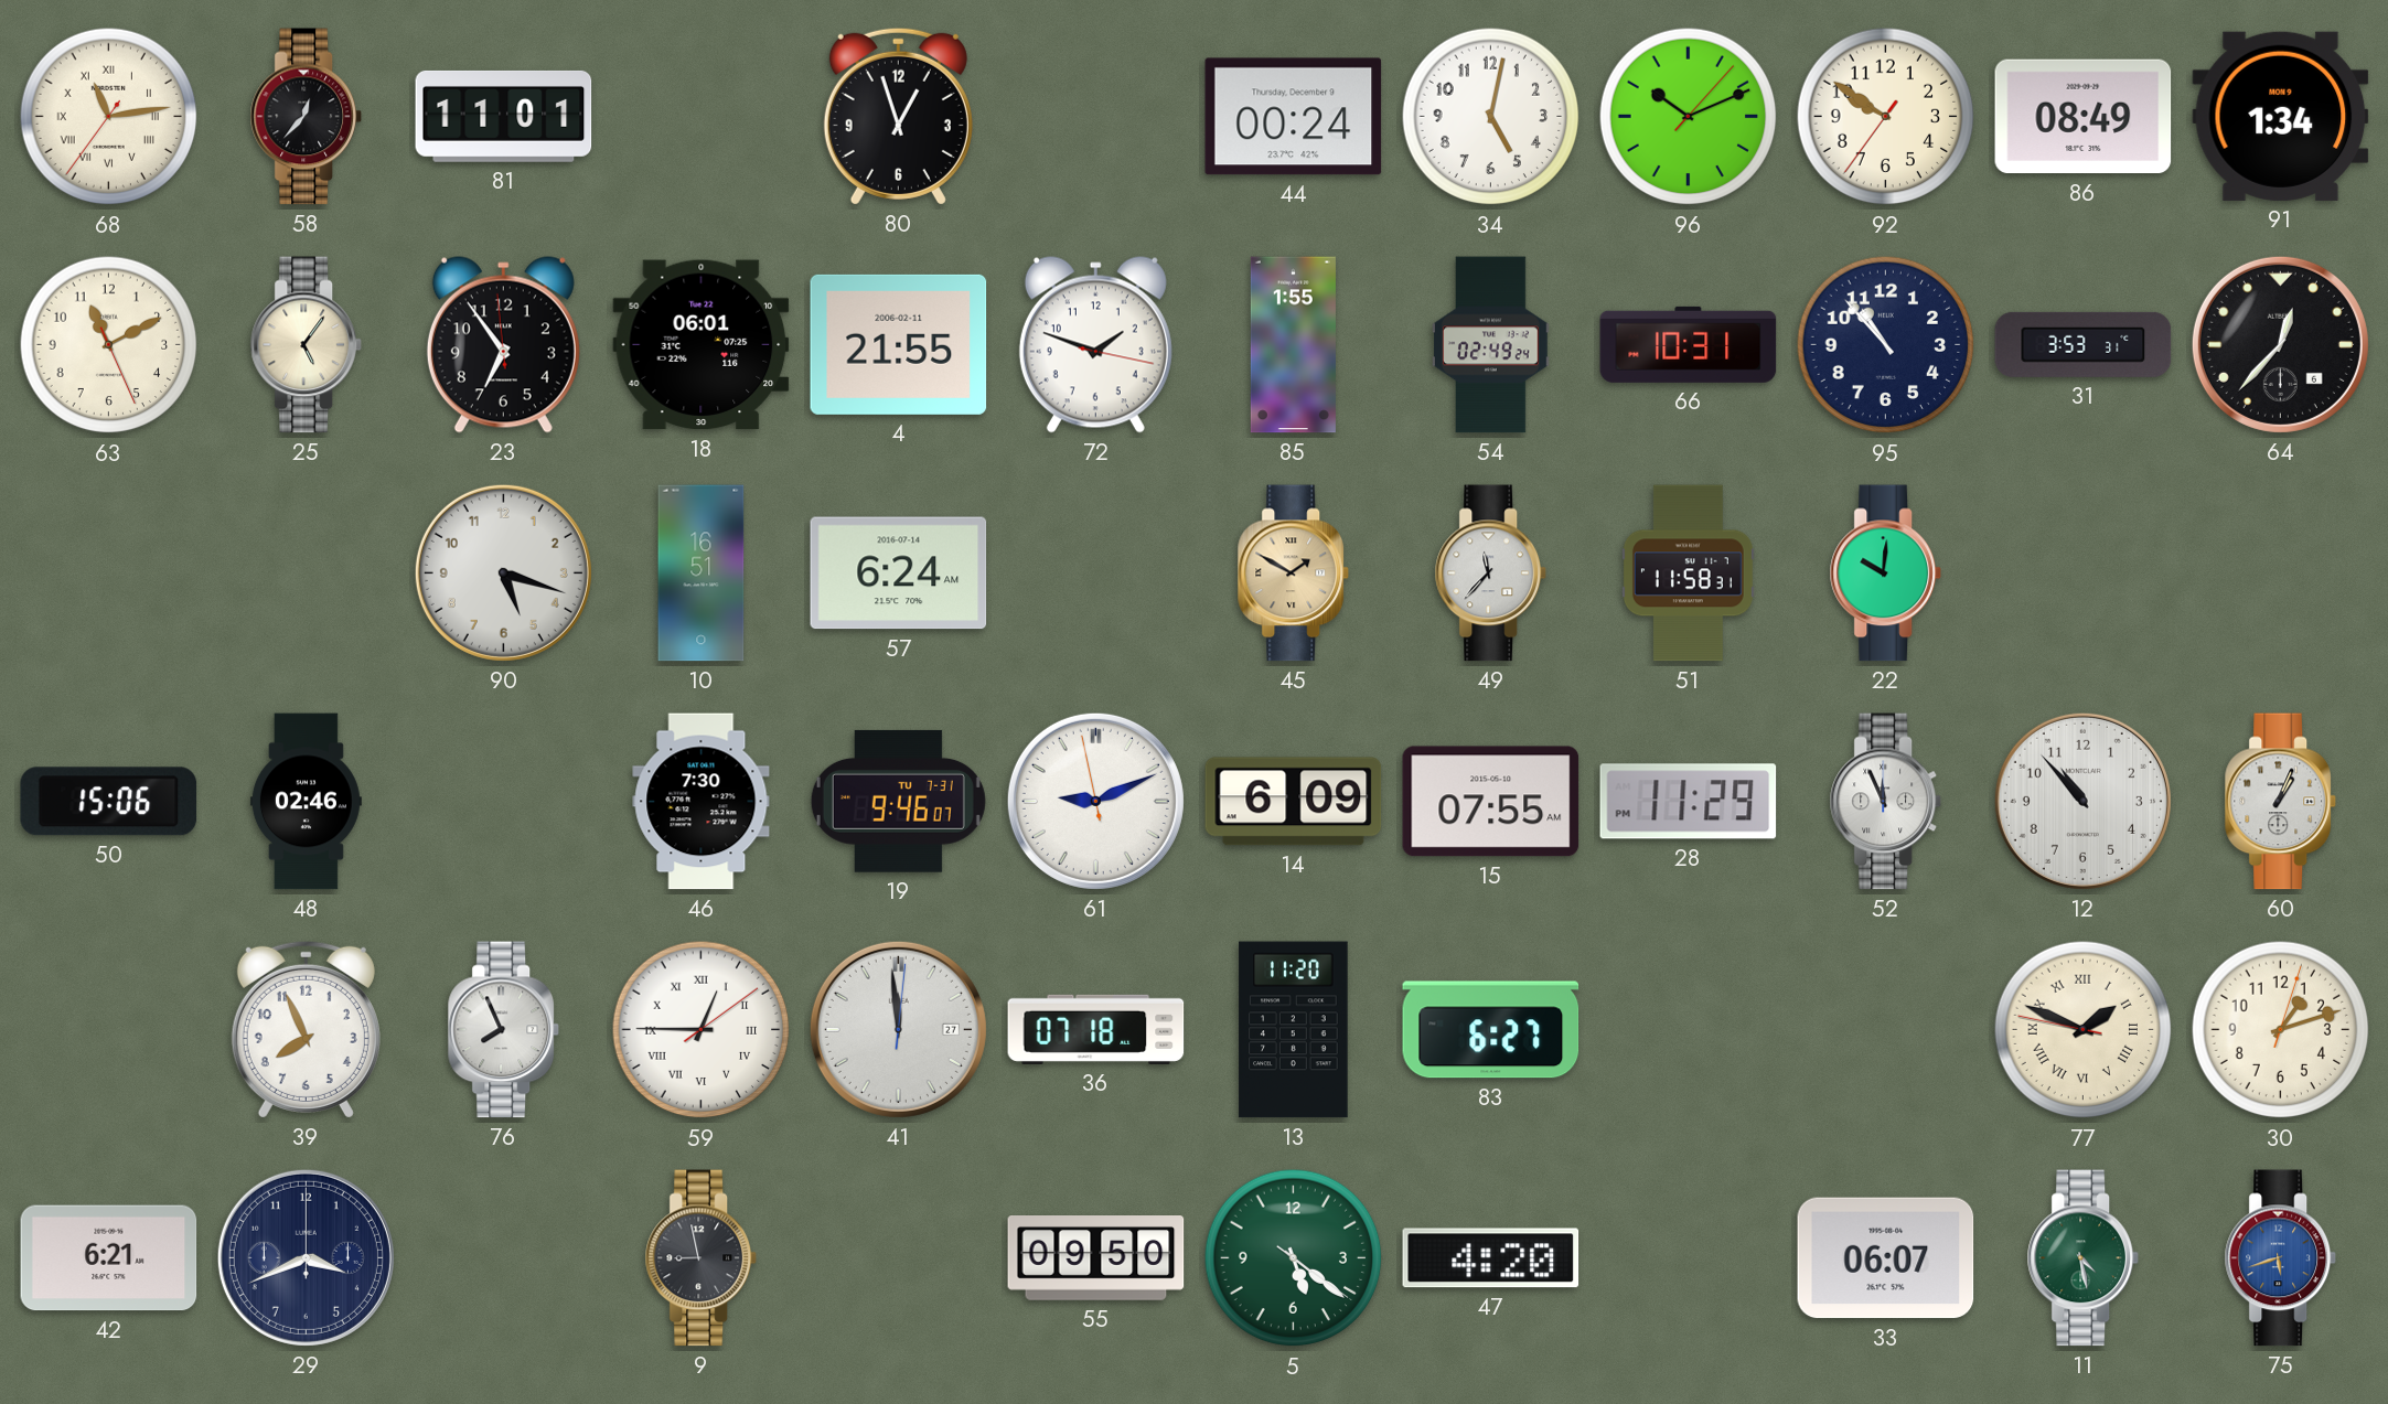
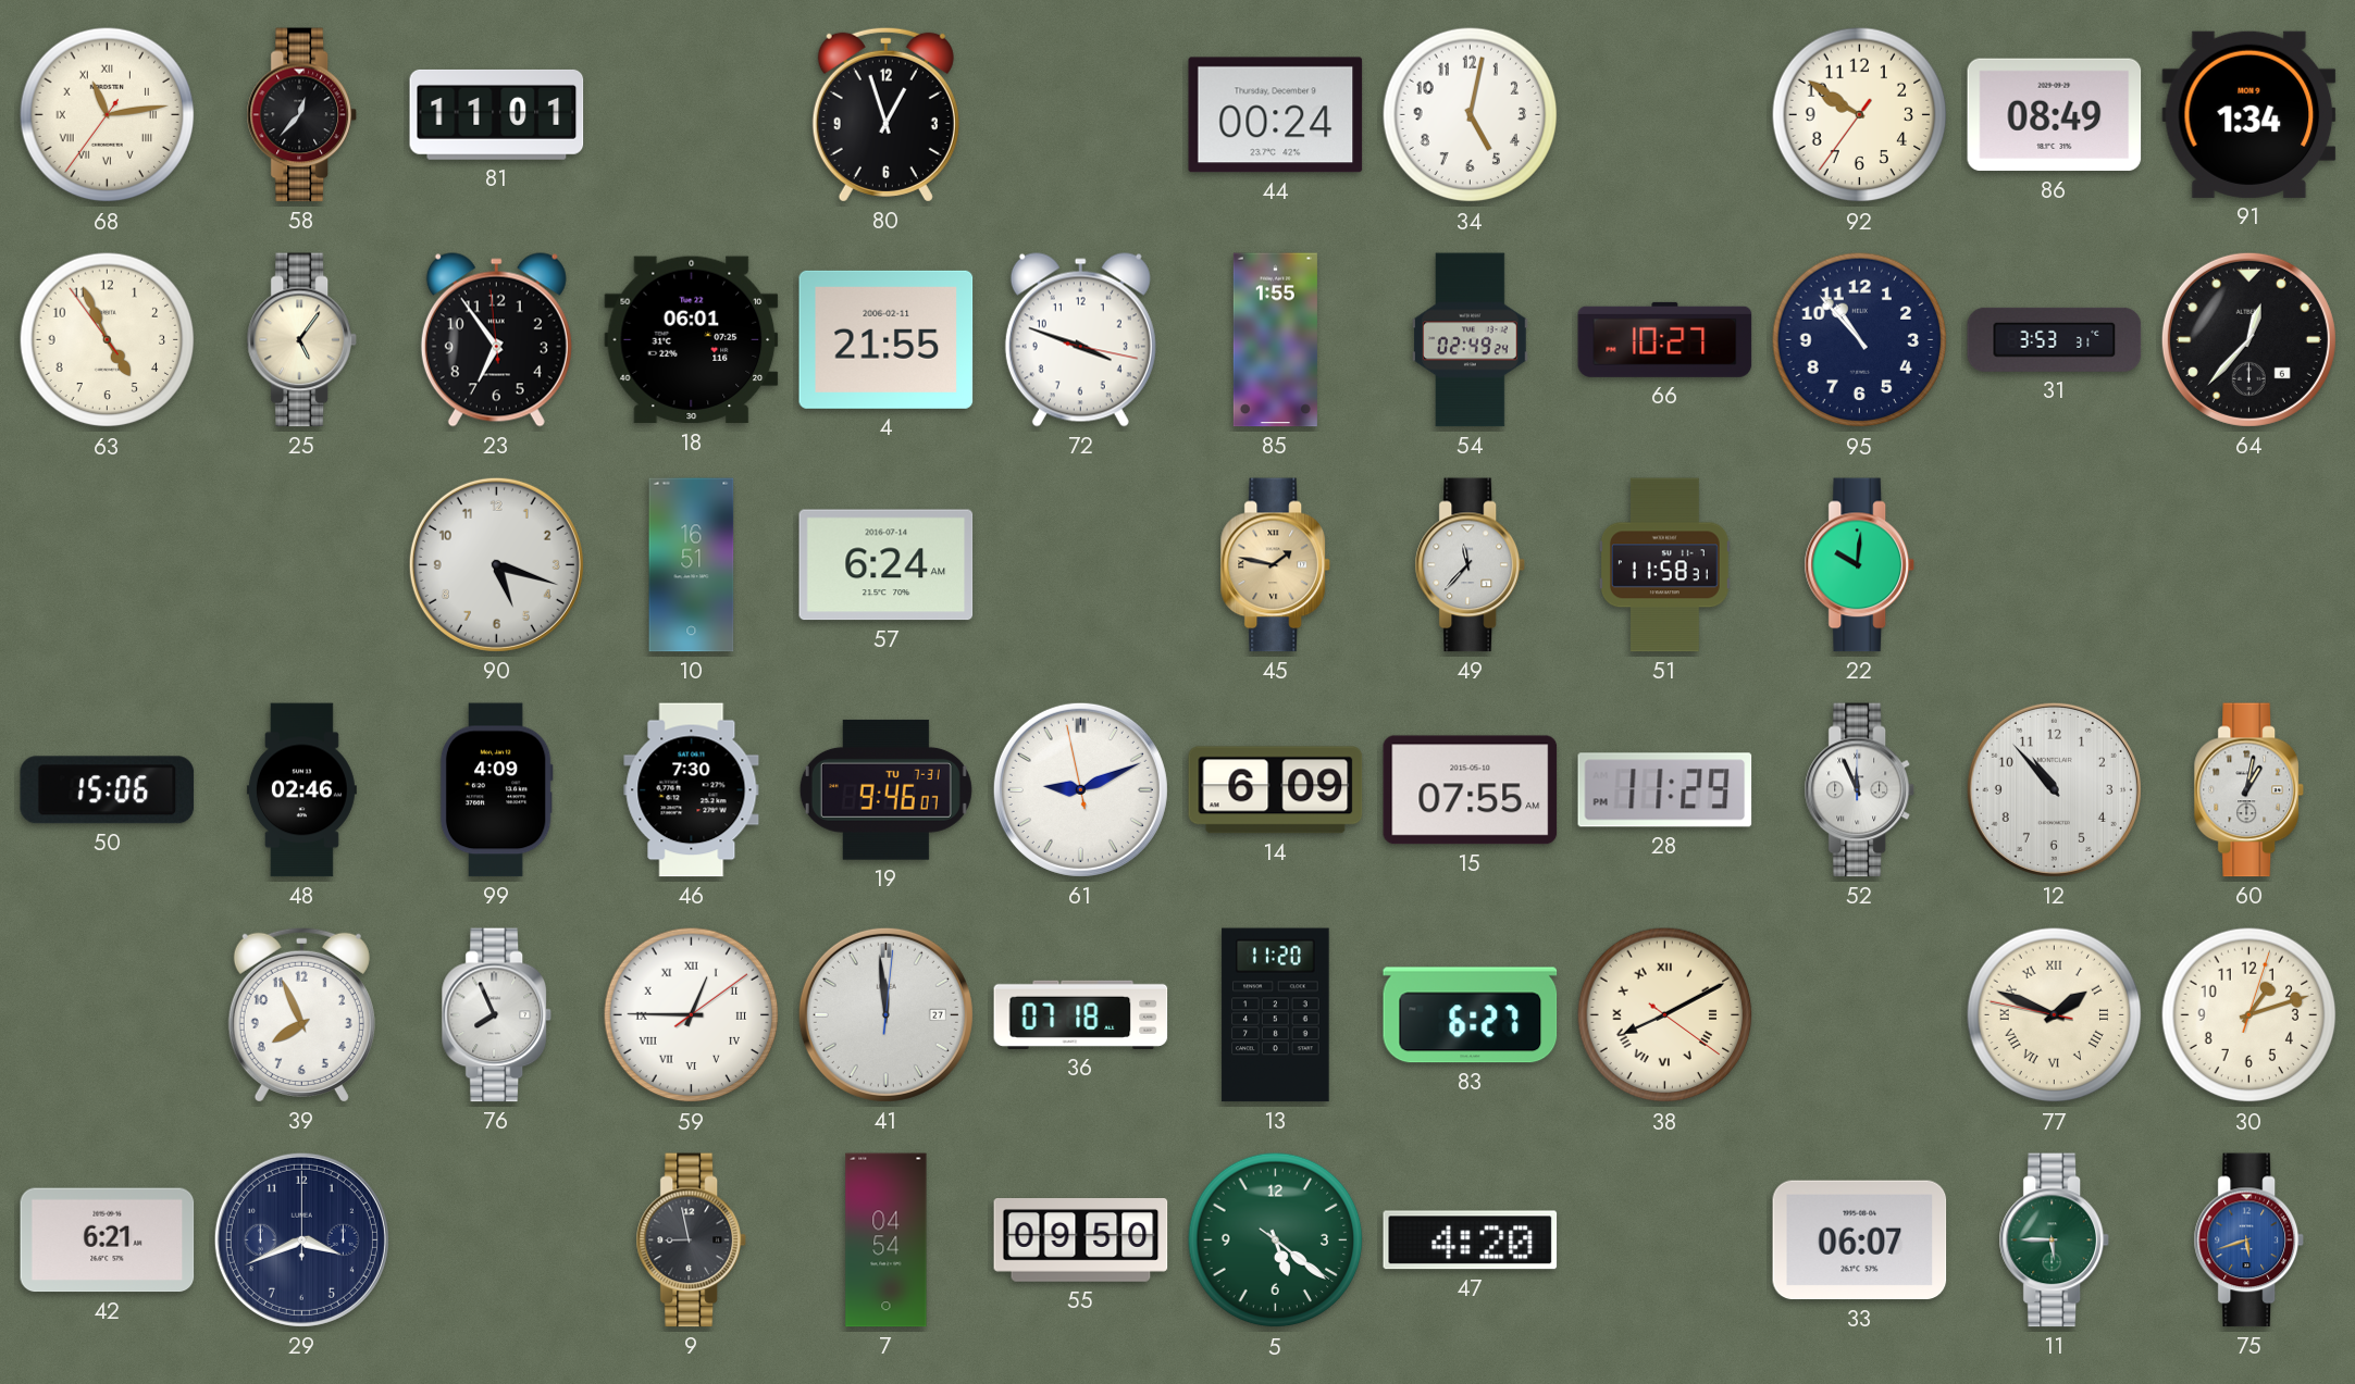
96: 10:11 -> none
63: 11:10 -> 4:55
72: 1:48 -> 3:48
66: 10:31 -> 10:27
45: 1:50 -> 1:47
99: none -> 4:09
60: 1:04 -> 1:02
38: none -> 8:10
7: none -> 04:54
11: 4:28 -> 5:45
